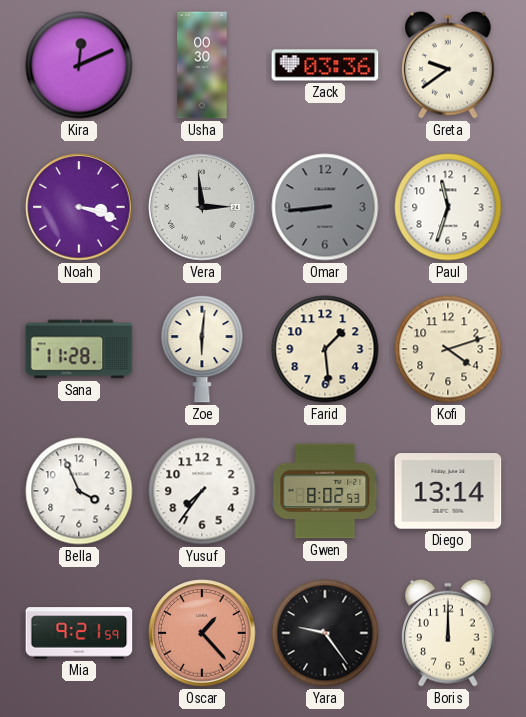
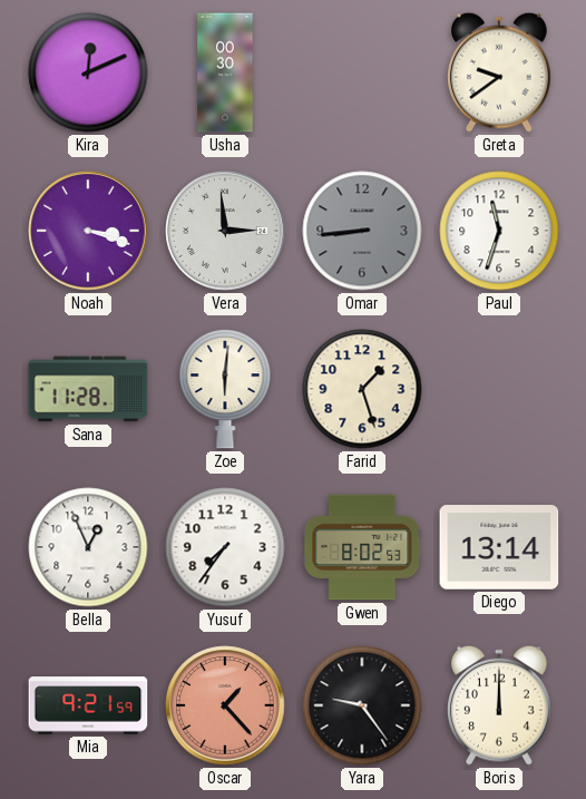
Zack: 03:36 -> none
Farid: 1:29 -> 1:27
Kofi: 4:12 -> none
Bella: 3:56 -> 12:56
